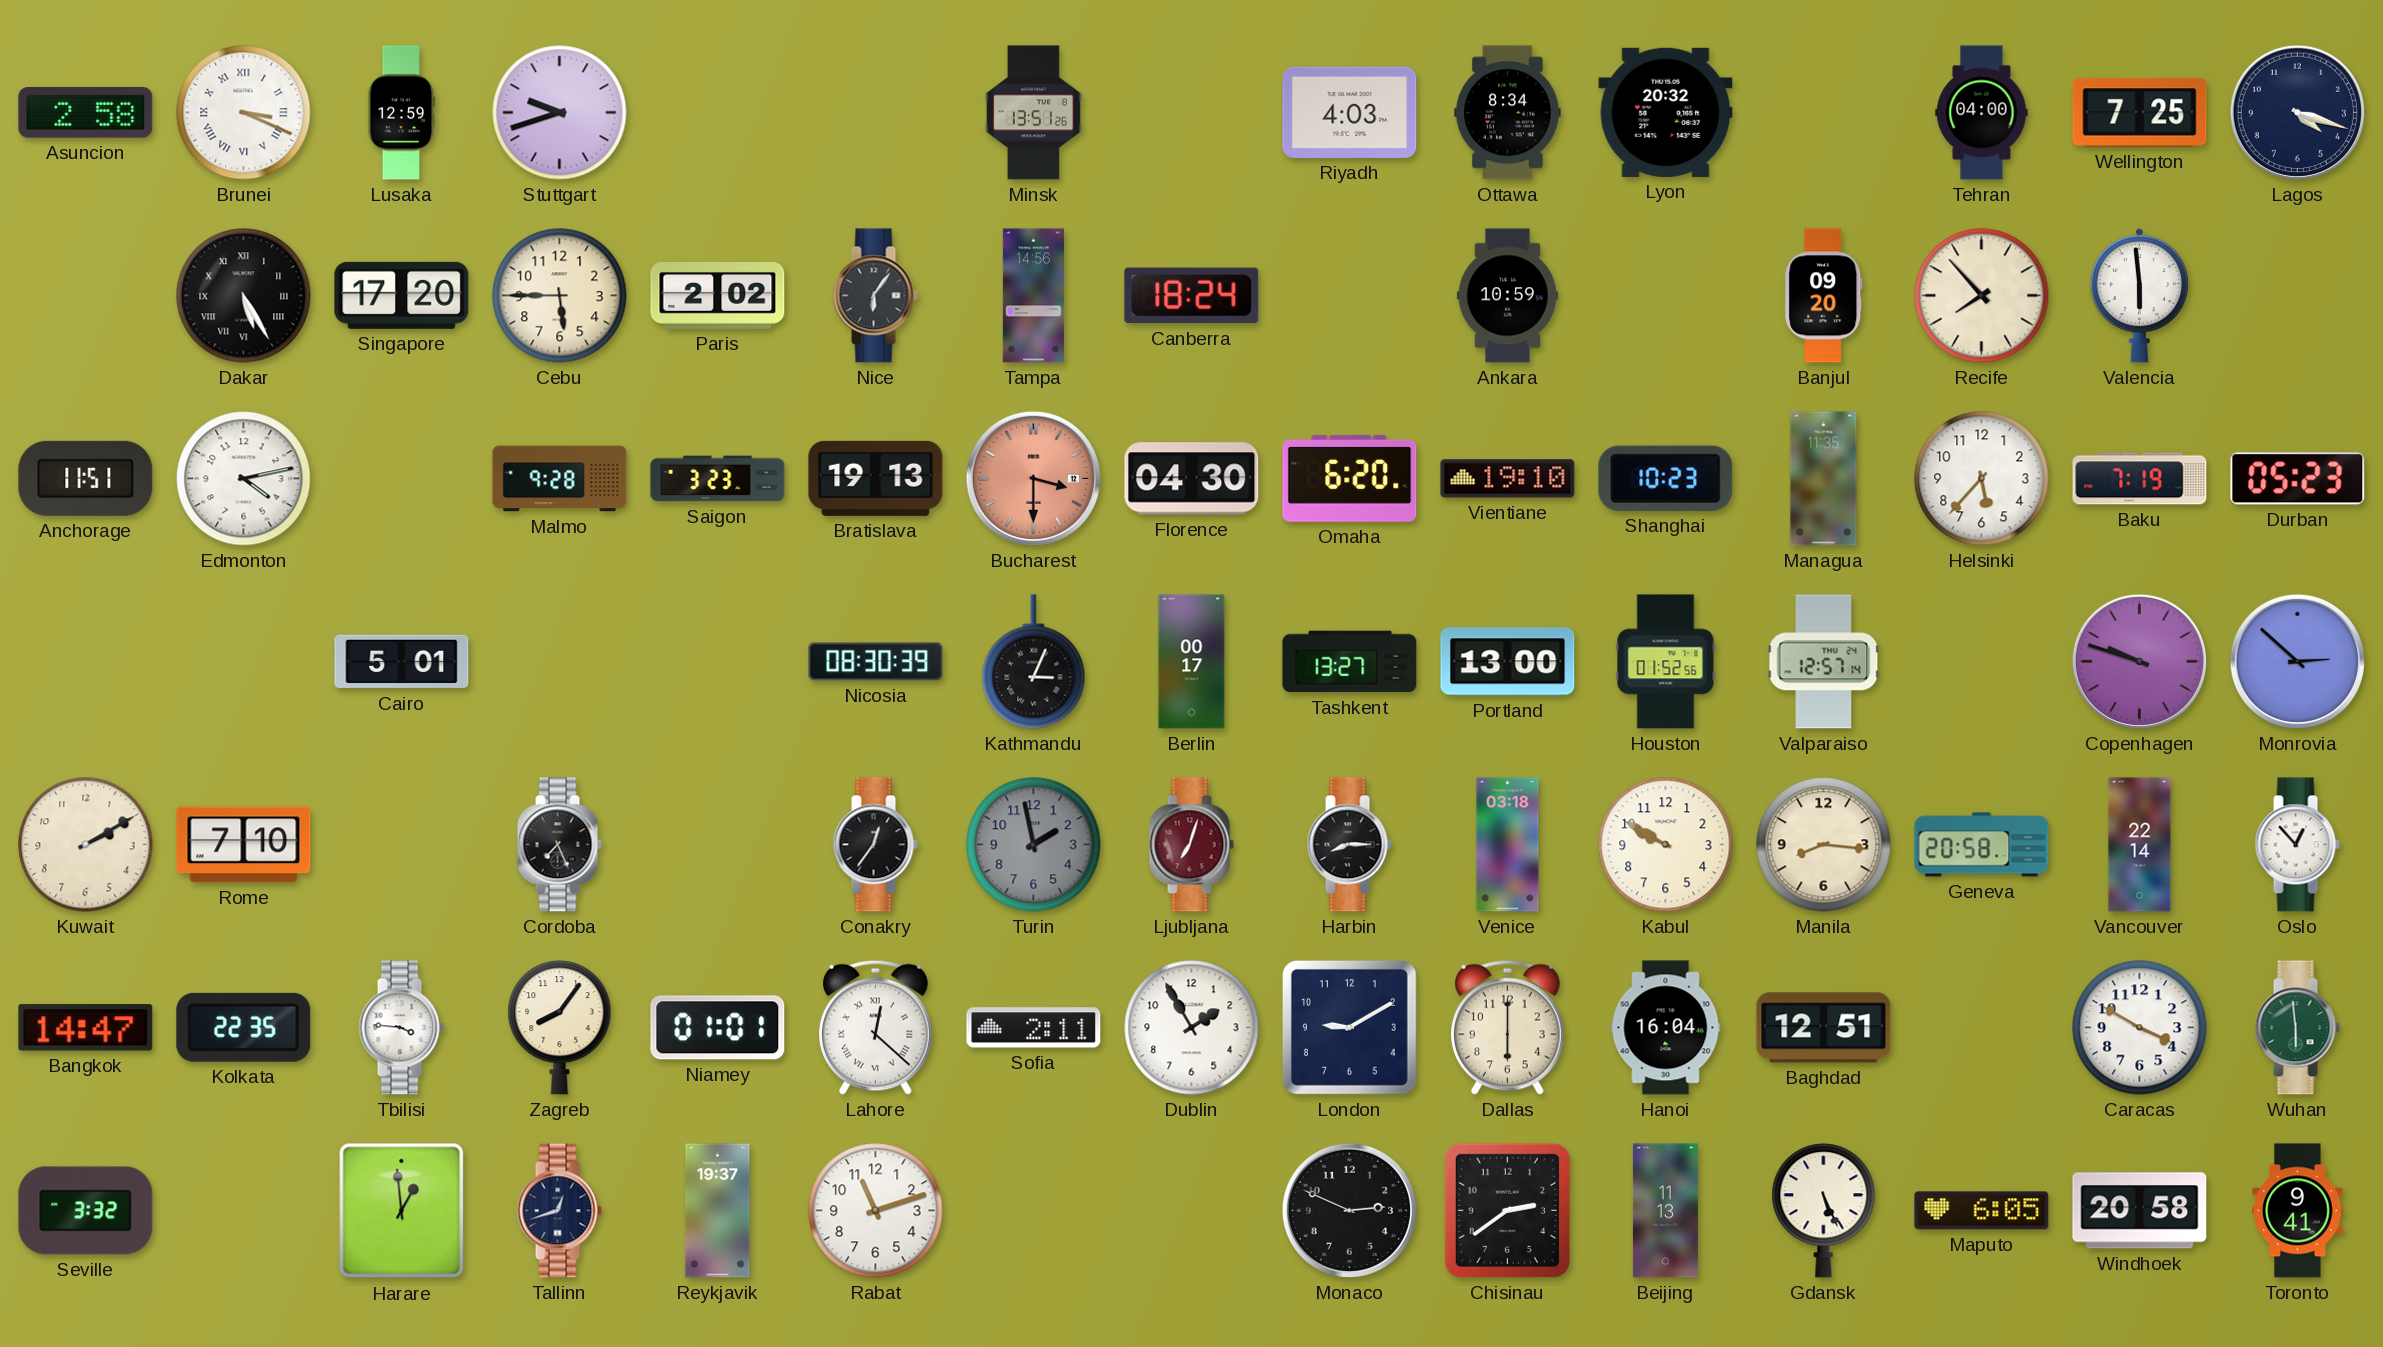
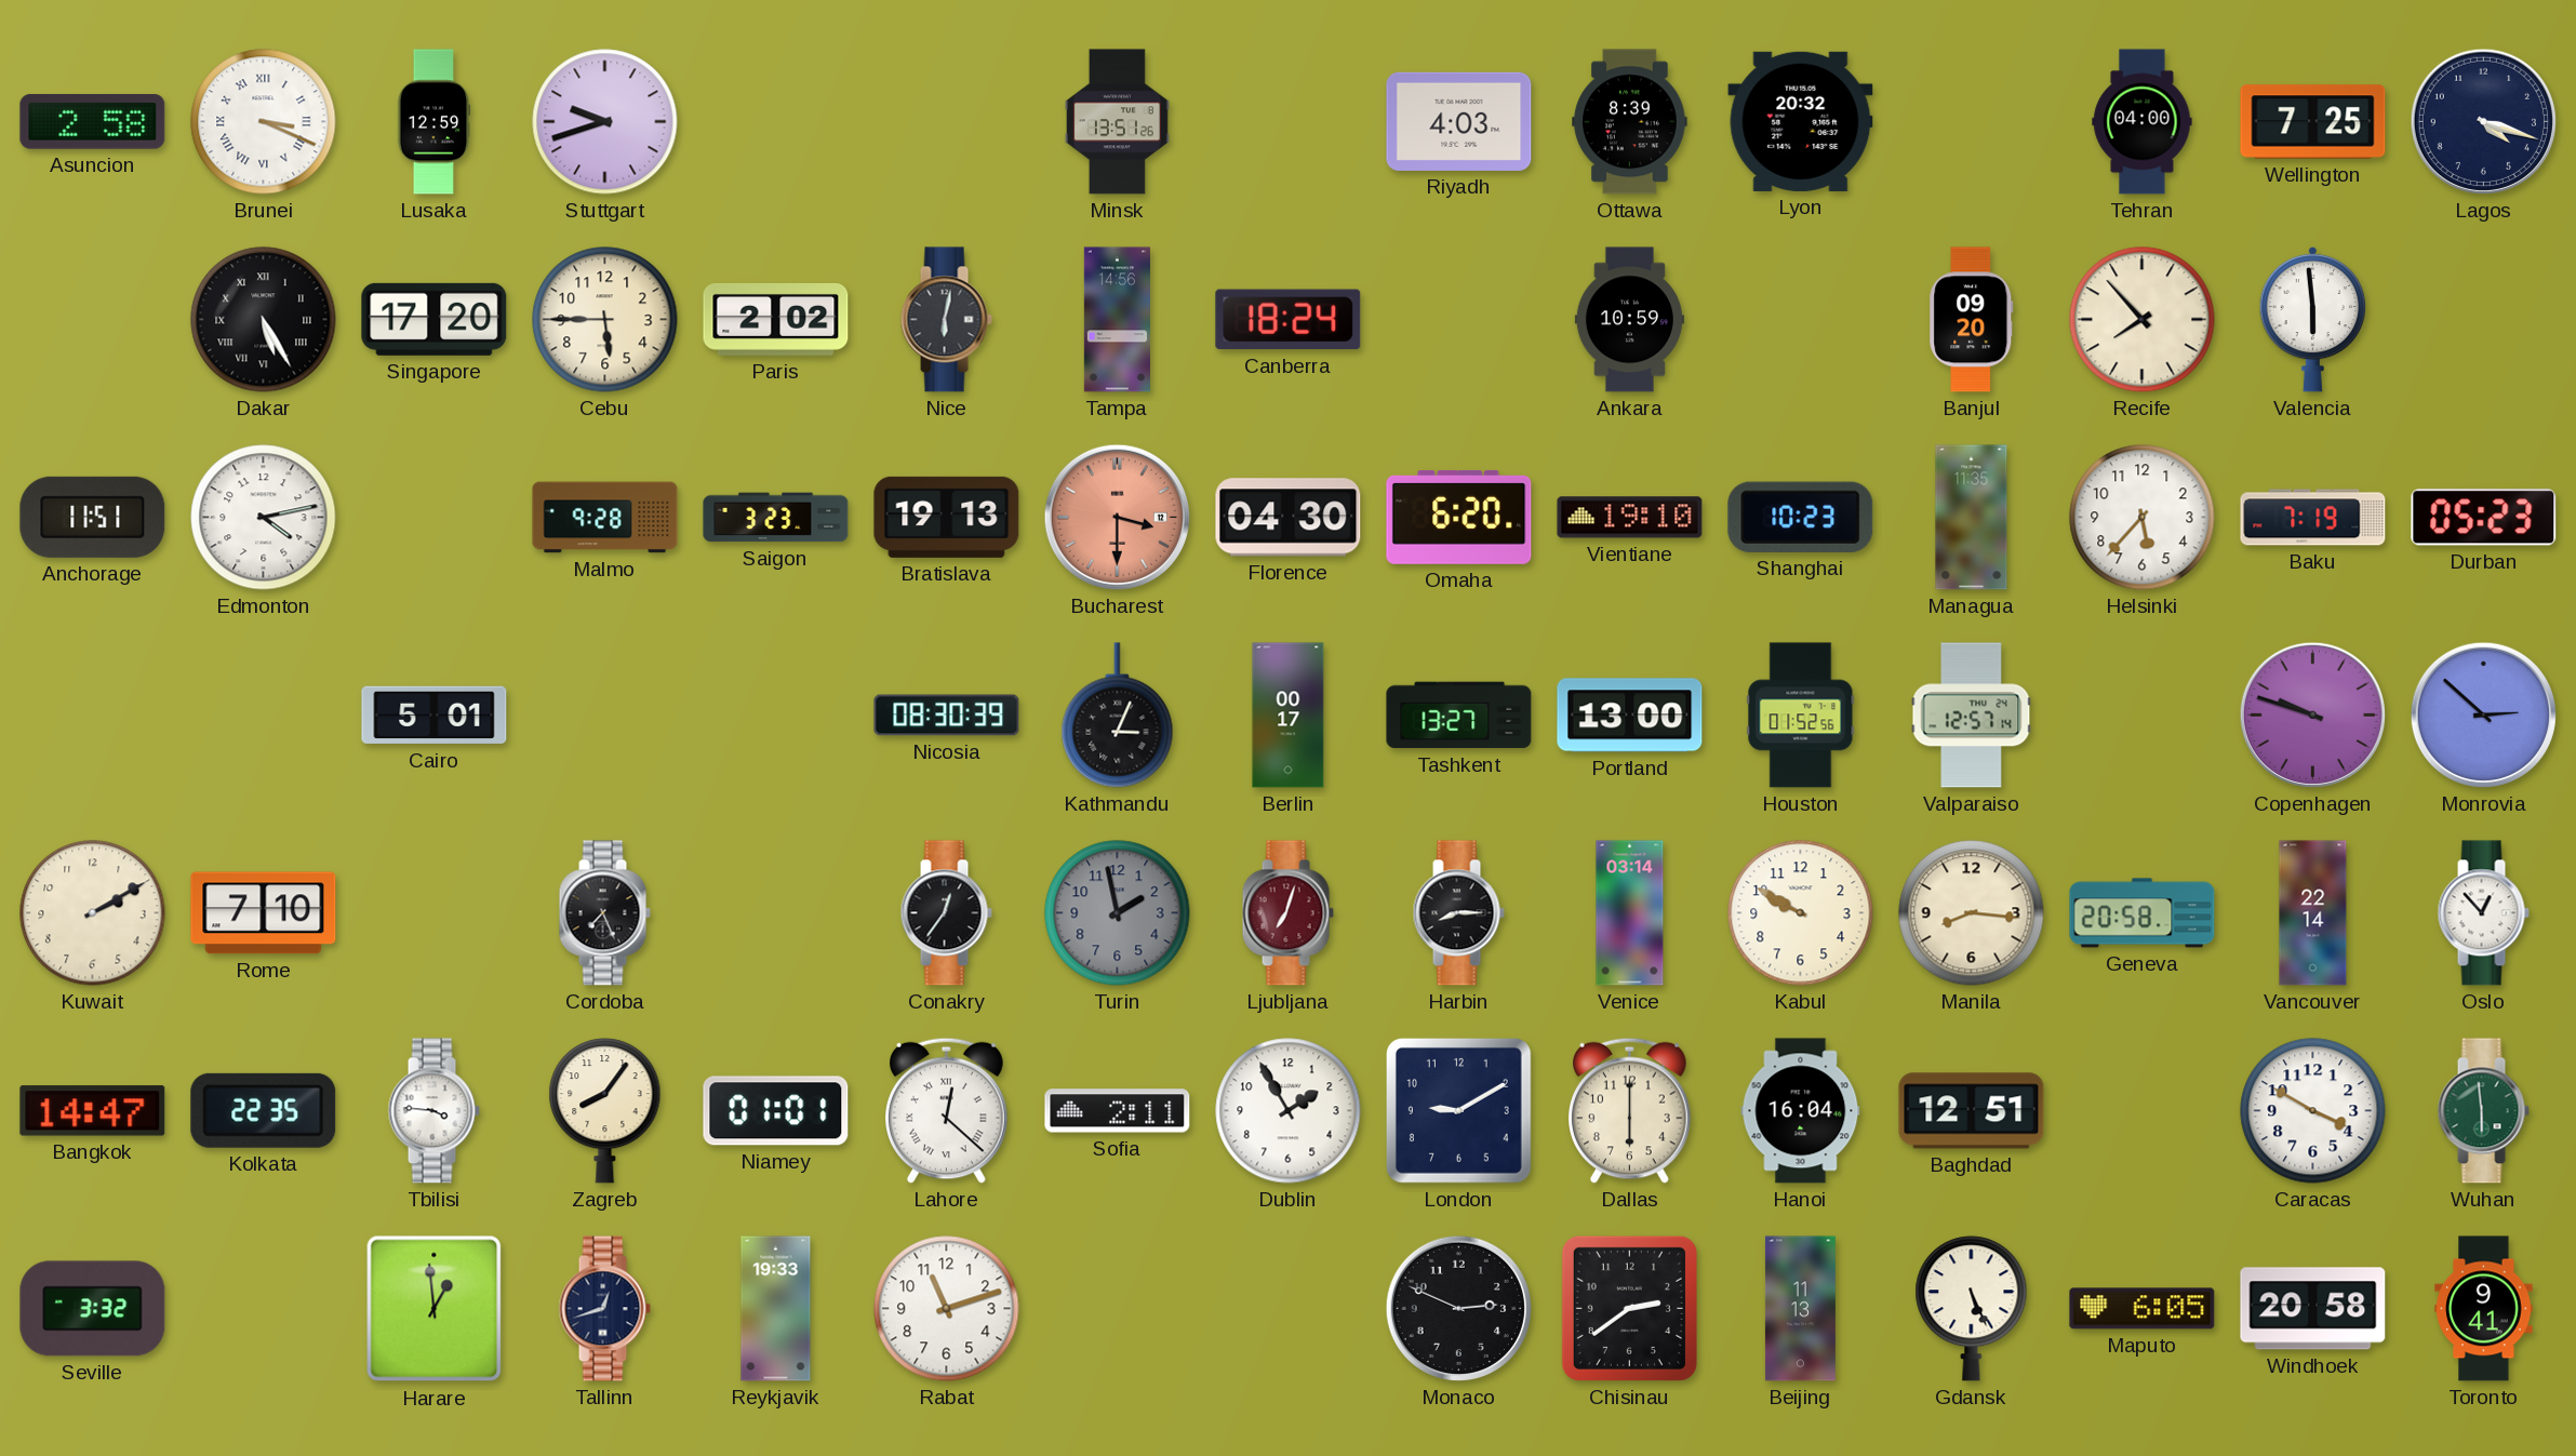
Ottawa: 8:34 -> 8:39
Nice: 6:06 -> 6:02
Venice: 03:18 -> 03:14
Reykjavik: 19:37 -> 19:33
